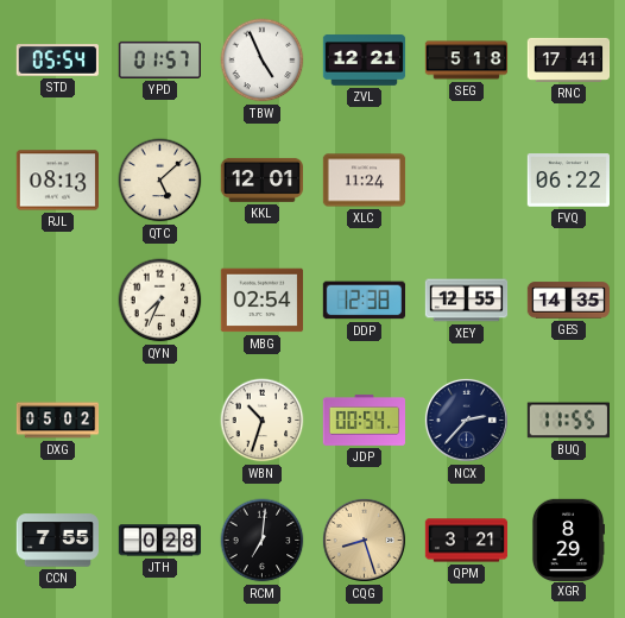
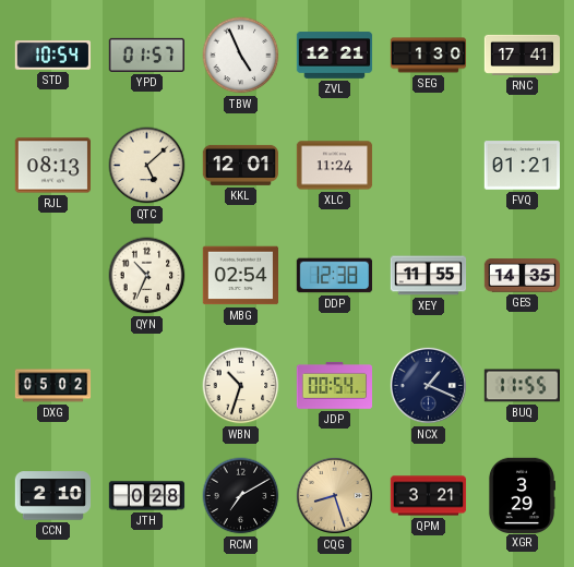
STD: 05:54 -> 10:54
SEG: 5:18 -> 1:30
FVQ: 06:22 -> 01:21
QYN: 7:34 -> 10:34
XEY: 12:55 -> 11:55
NCX: 2:37 -> 1:19
CCN: 7:55 -> 2:10
RCM: 7:01 -> 7:10
XGR: 8:29 -> 3:29
